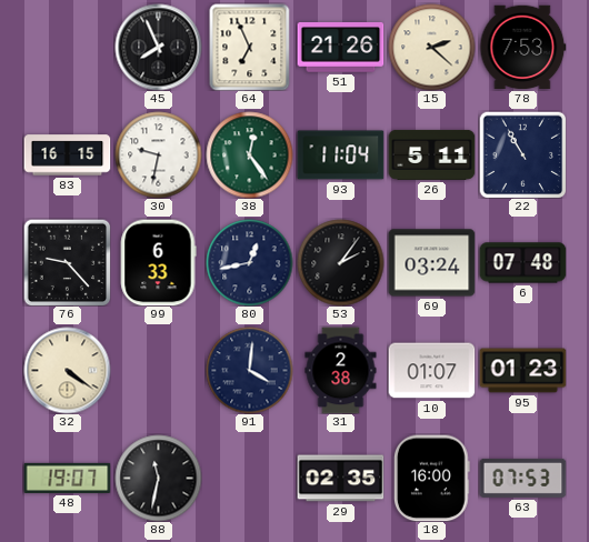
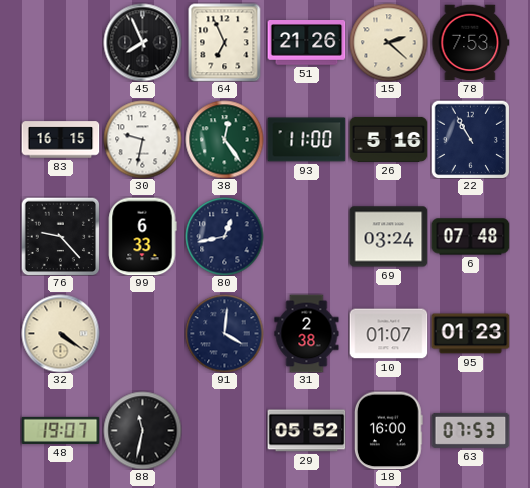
93: 11:04 -> 11:00
26: 5:11 -> 5:16
53: 2:06 -> none
29: 02:35 -> 05:52
